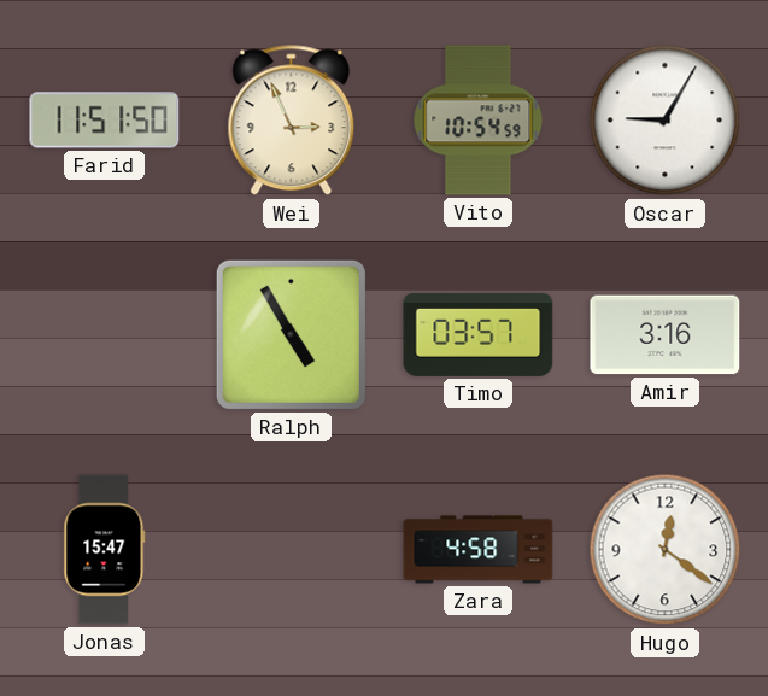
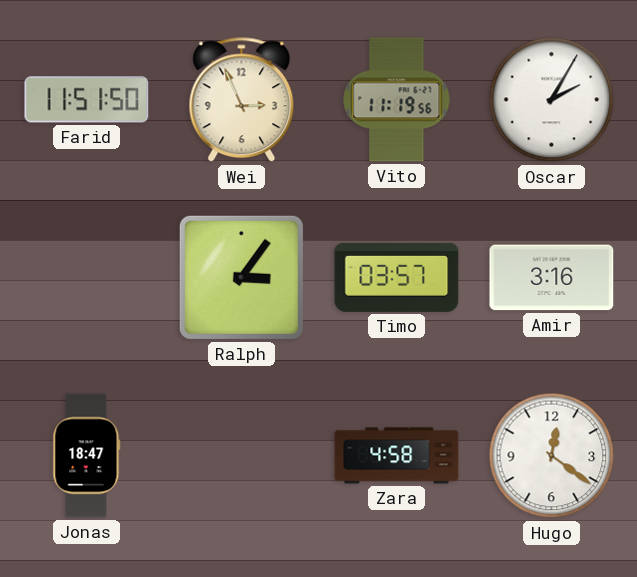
Vito: 10:54 -> 11:19
Oscar: 9:05 -> 2:05
Ralph: 4:55 -> 3:06
Jonas: 15:47 -> 18:47
